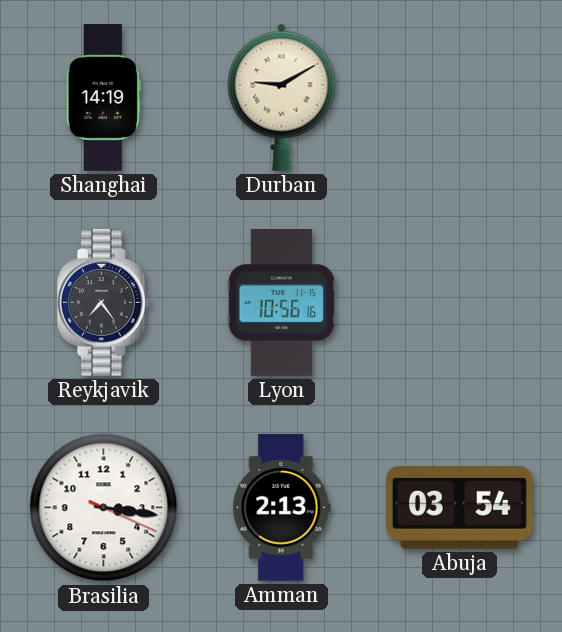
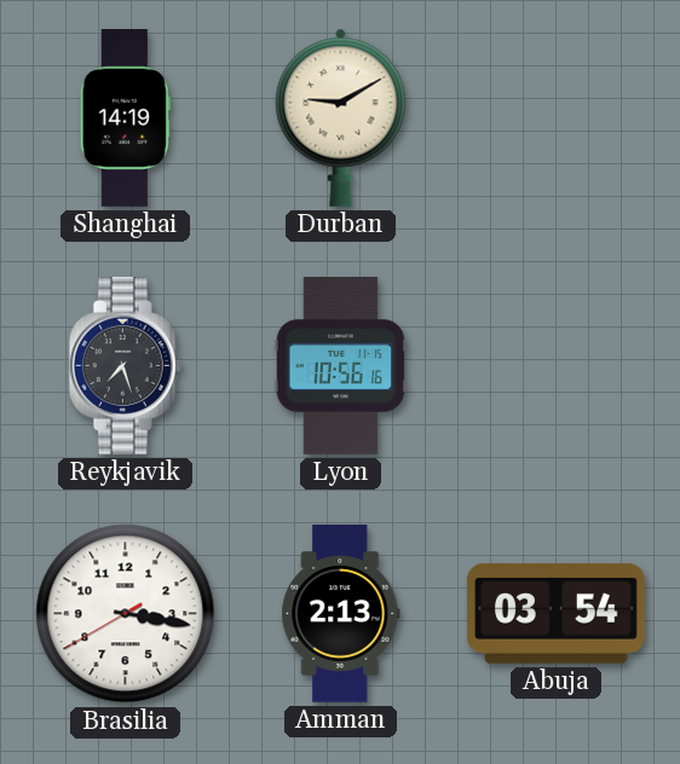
Reykjavik: 7:24 -> 7:27
Brasilia: 3:16:19 -> 3:16:40
